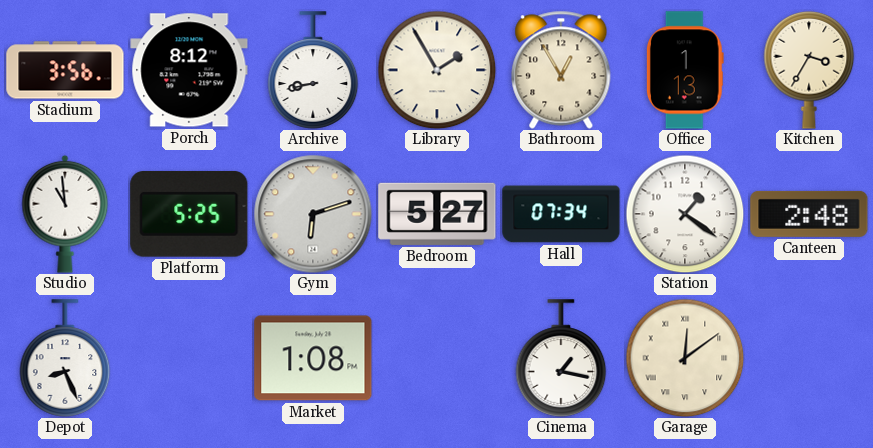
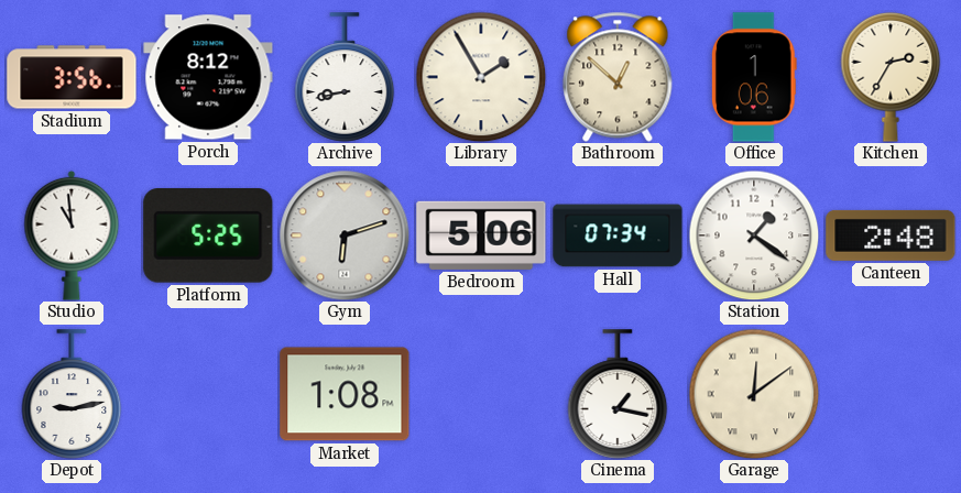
Bathroom: 12:55 -> 12:52
Office: 1:13 -> 1:06
Kitchen: 3:35 -> 2:35
Bedroom: 5:27 -> 5:06
Depot: 8:26 -> 9:13
